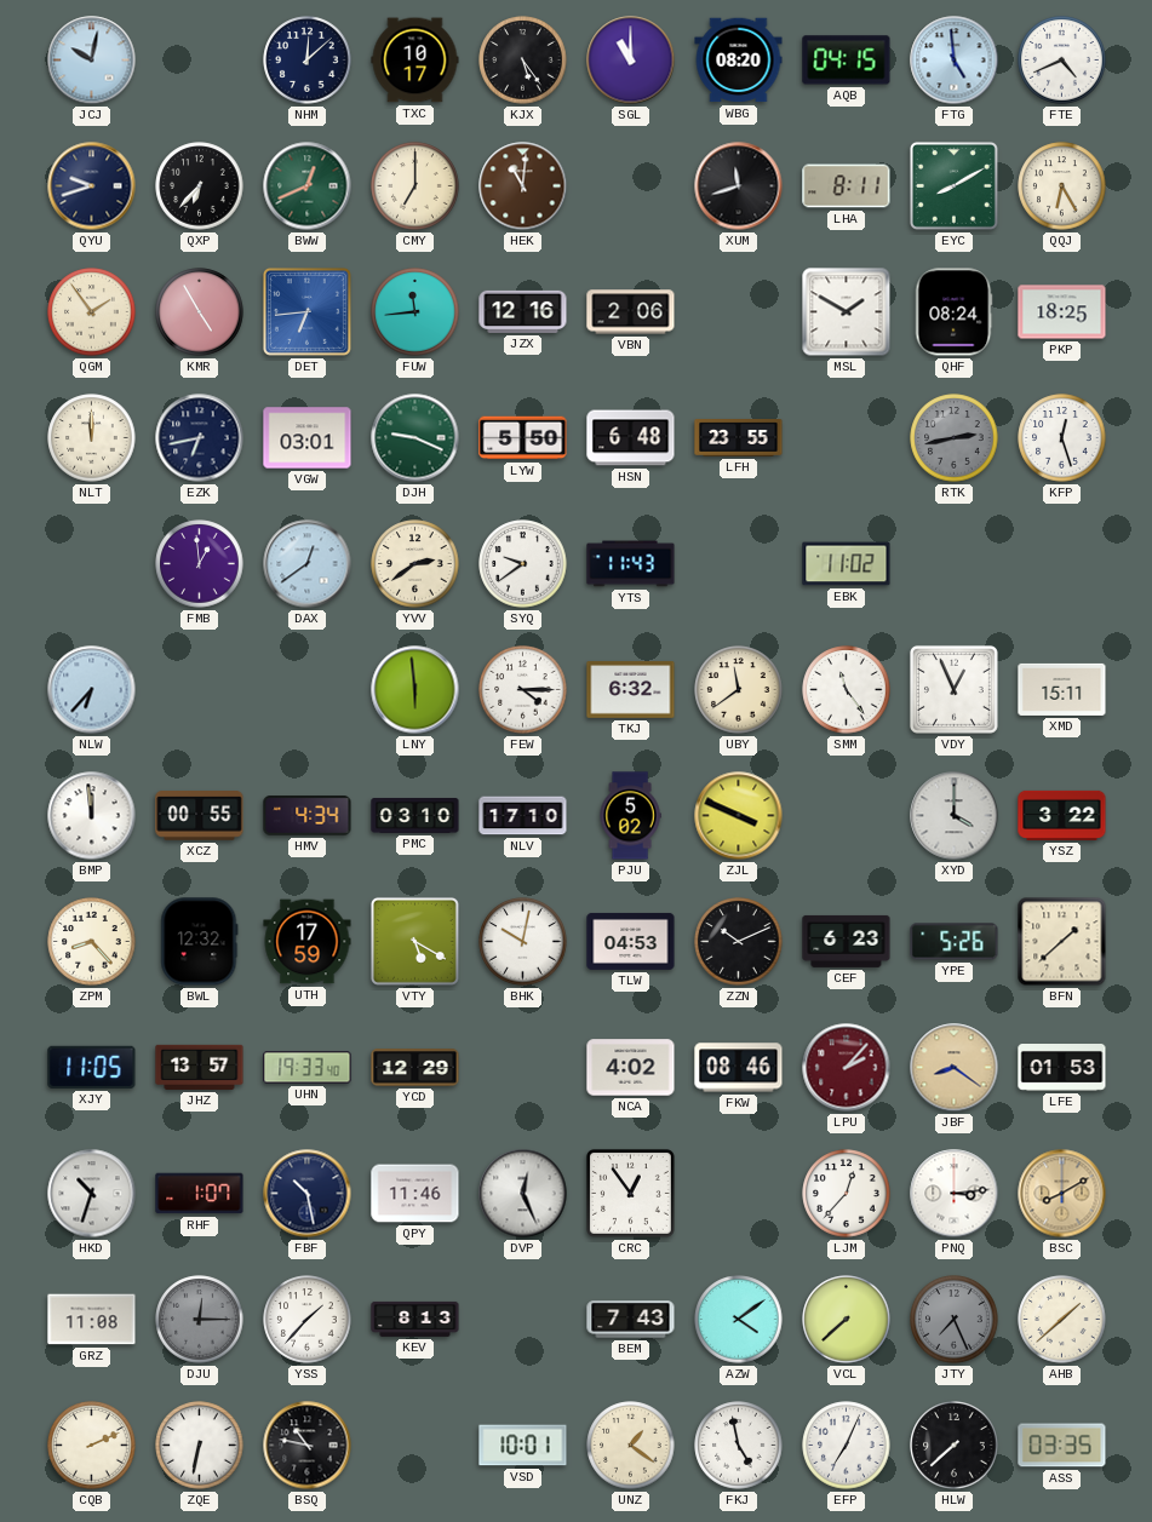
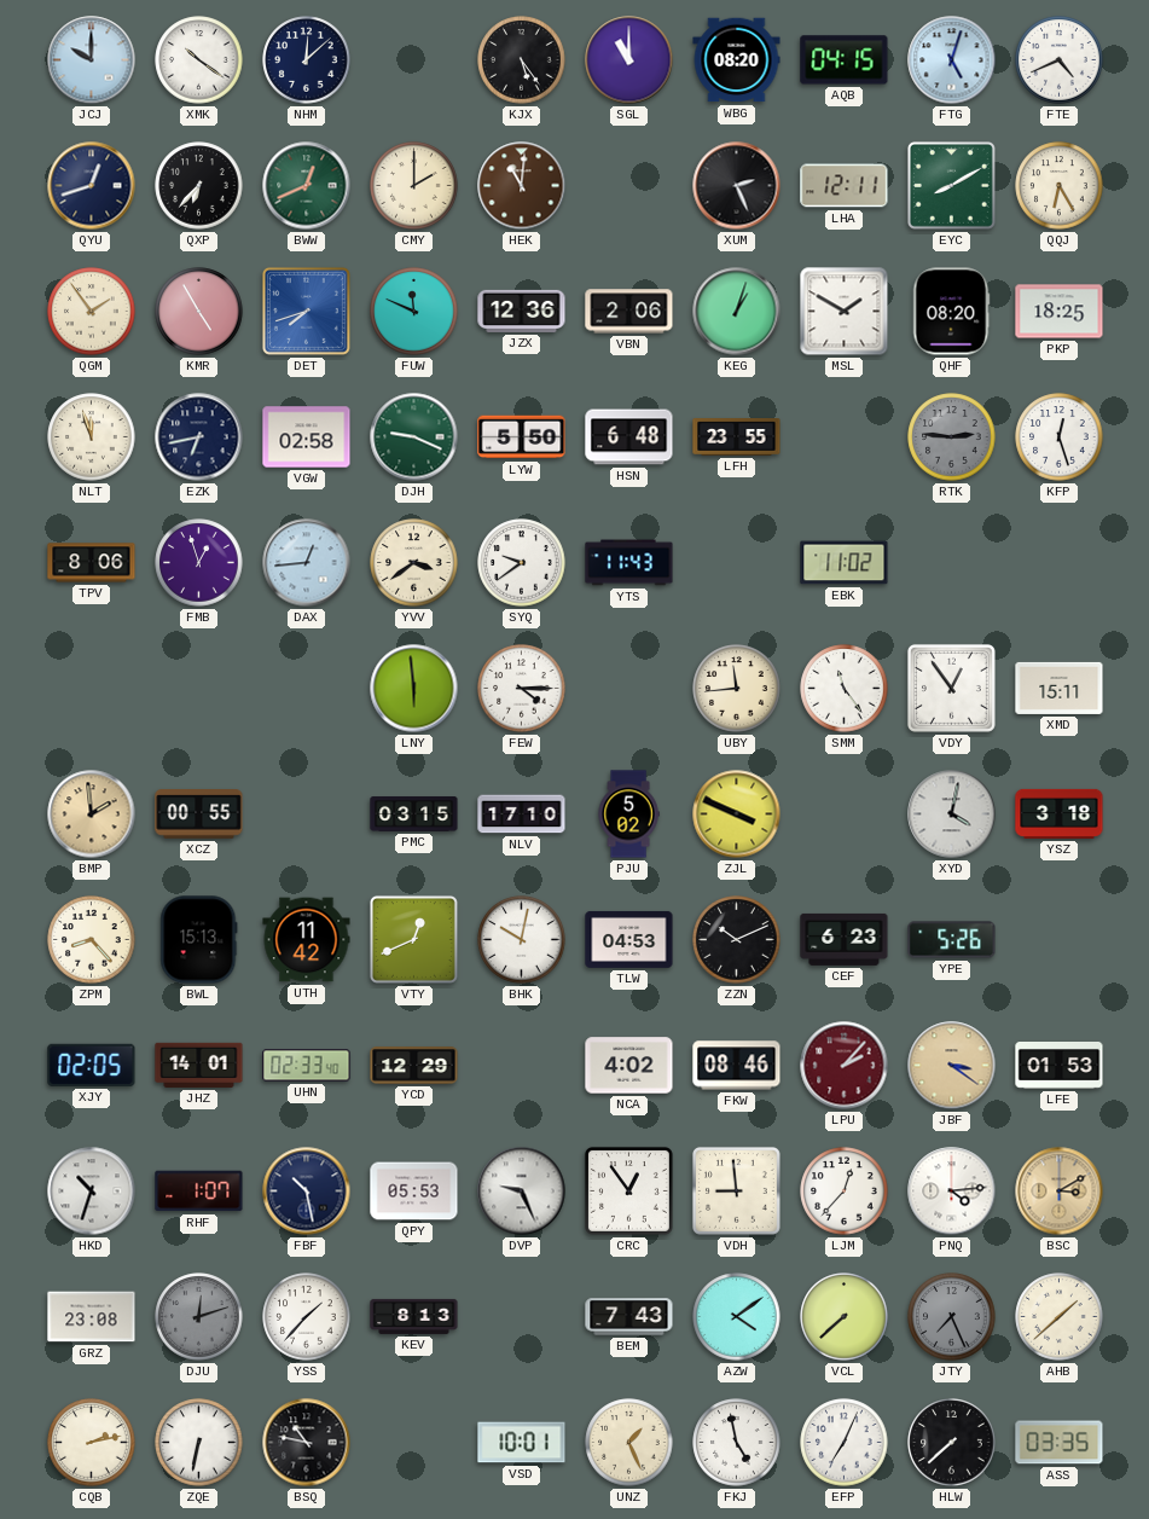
JCJ: 10:02 -> 10:00
XMK: none -> 10:21
TXC: 10:17 -> none
FTG: 4:59 -> 5:03
QYU: 9:42 -> 12:42
CMY: 7:00 -> 2:00
XUM: 11:42 -> 2:26
LHA: 8:11 -> 12:11
DET: 6:44 -> 7:42
FUW: 11:44 -> 11:49
JZX: 12:16 -> 12:36
KEG: none -> 1:03
QHF: 08:24 -> 08:20
NLT: 12:00 -> 11:57
VGW: 03:01 -> 02:58
RTK: 2:43 -> 2:46
TPV: none -> 8:06
FMB: 12:59 -> 12:57
DAX: 12:39 -> 12:44
YVV: 2:39 -> 3:39
NLW: 6:37 -> none
TKJ: 6:32 -> none
UBY: 11:39 -> 11:44
VDY: 12:56 -> 12:54
BMP: 11:59 -> 1:59
BMP dial: white -> champagne
HMV: 4:34 -> none
PMC: 03:10 -> 03:15
XYD: 4:00 -> 4:02
YSZ: 3:22 -> 3:18
BWL: 12:32 -> 15:13
UTH: 17:59 -> 11:42
VTY: 5:20 -> 12:41
BFN: 1:38 -> none
XJY: 11:05 -> 02:05
JHZ: 13:57 -> 14:01
UHN: 19:33 -> 02:33
JBF: 8:21 -> 3:21
QPY: 11:46 -> 05:53
DVP: 12:26 -> 9:26
VDH: none -> 8:59
PNQ: 3:14 -> 4:14
BSC: 8:10 -> 3:10
GRZ: 11:08 -> 23:08
DJU: 12:15 -> 12:12
CQB: 2:11 -> 2:13
UNZ: 1:21 -> 1:26
